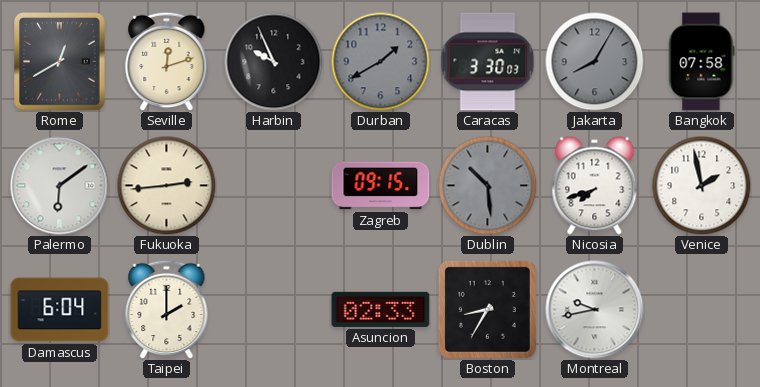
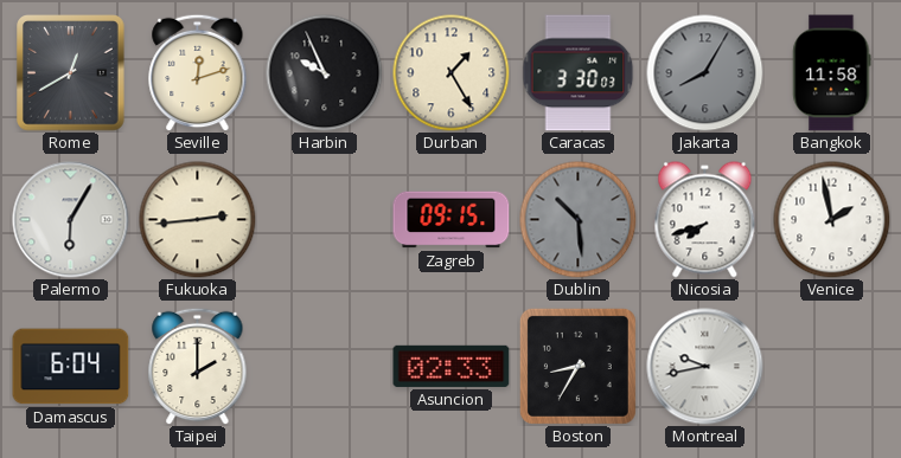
Durban: 1:40 -> 1:25
Durban dial: grey -> cream
Bangkok: 07:58 -> 11:58
Palermo: 6:09 -> 6:05
